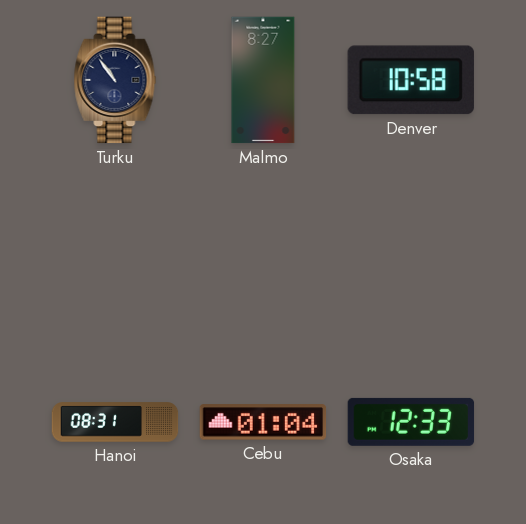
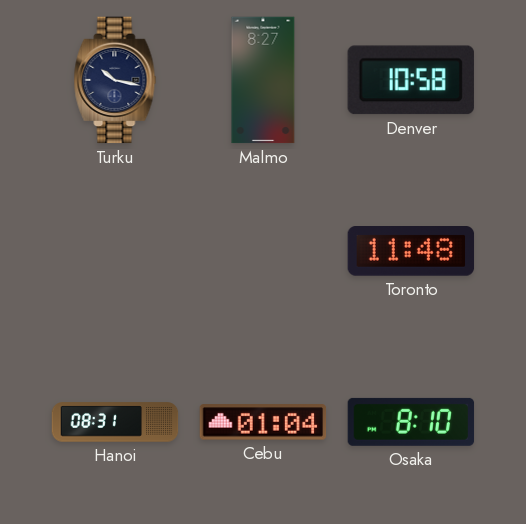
Turku: 10:54 -> 10:17
Toronto: none -> 11:48
Osaka: 12:33 -> 8:10
